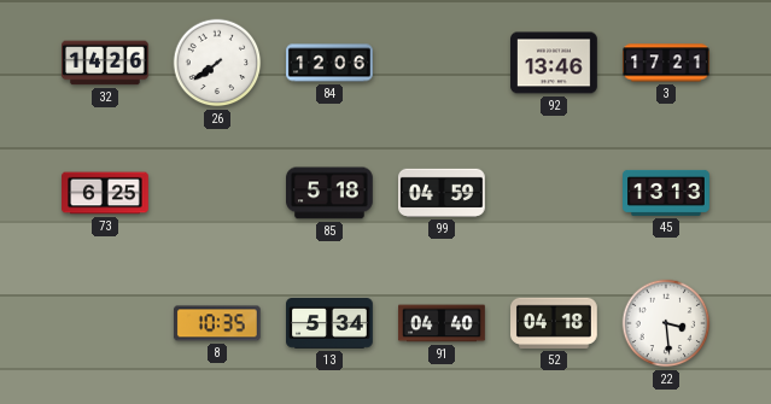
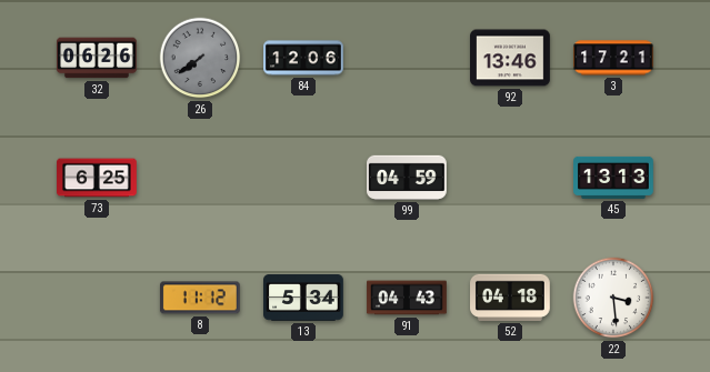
32: 14:26 -> 06:26
26 dial: white -> grey
85: 5:18 -> none
8: 10:35 -> 11:12
91: 04:40 -> 04:43
